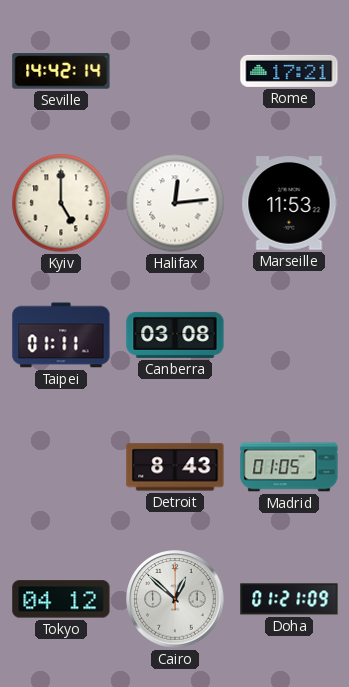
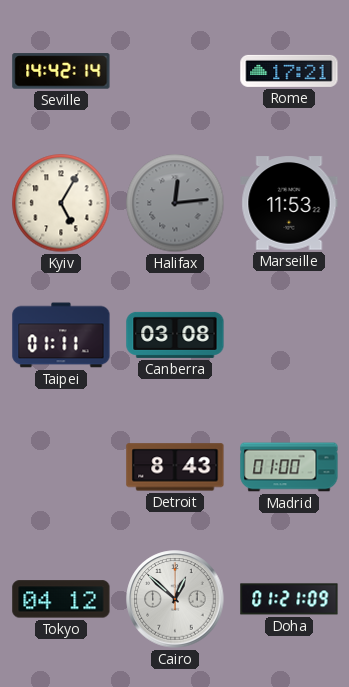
Kyiv: 5:00 -> 5:05
Halifax dial: white -> grey
Madrid: 01:05 -> 01:00
